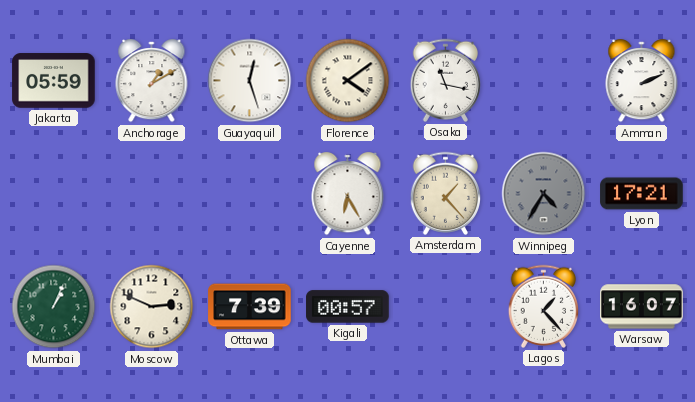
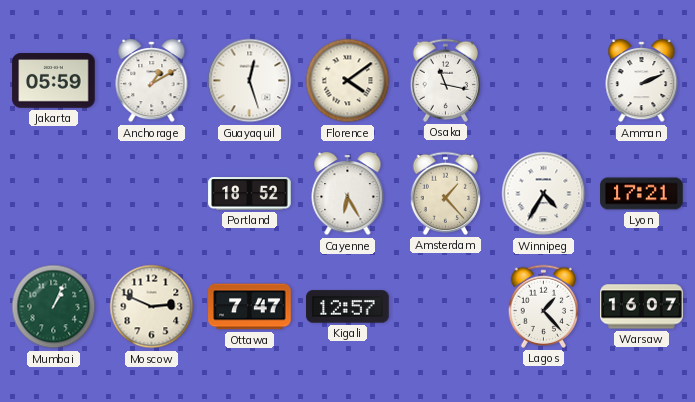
Portland: none -> 18:52
Winnipeg dial: grey -> white
Ottawa: 7:39 -> 7:47
Kigali: 00:57 -> 12:57
